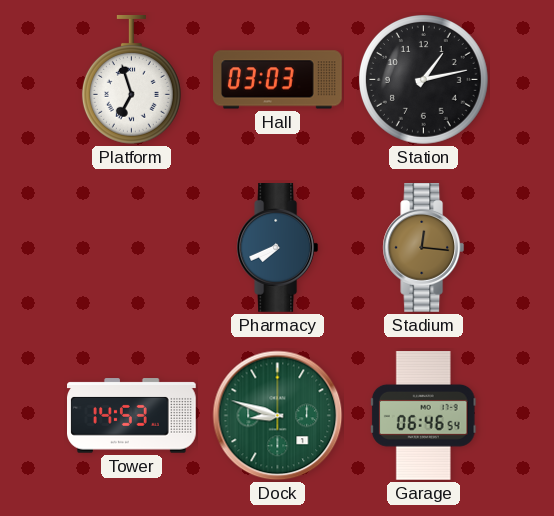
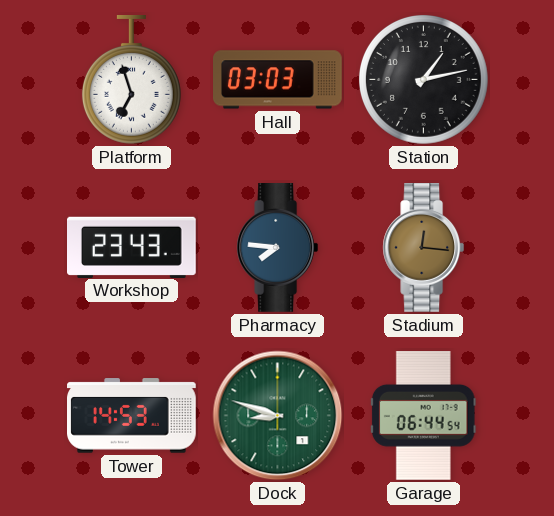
Workshop: none -> 23:43
Pharmacy: 7:41 -> 7:46
Garage: 06:46 -> 06:44
